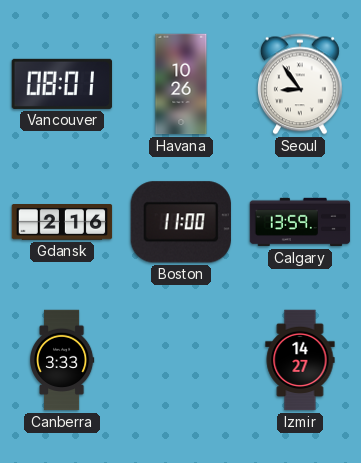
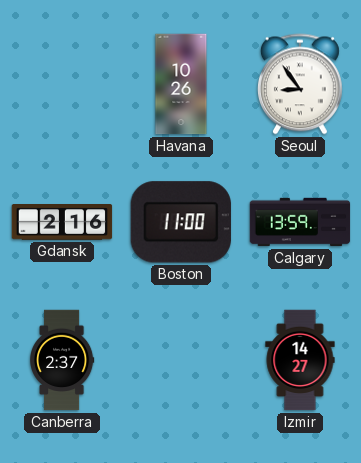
Vancouver: 08:01 -> none
Canberra: 3:33 -> 2:37
